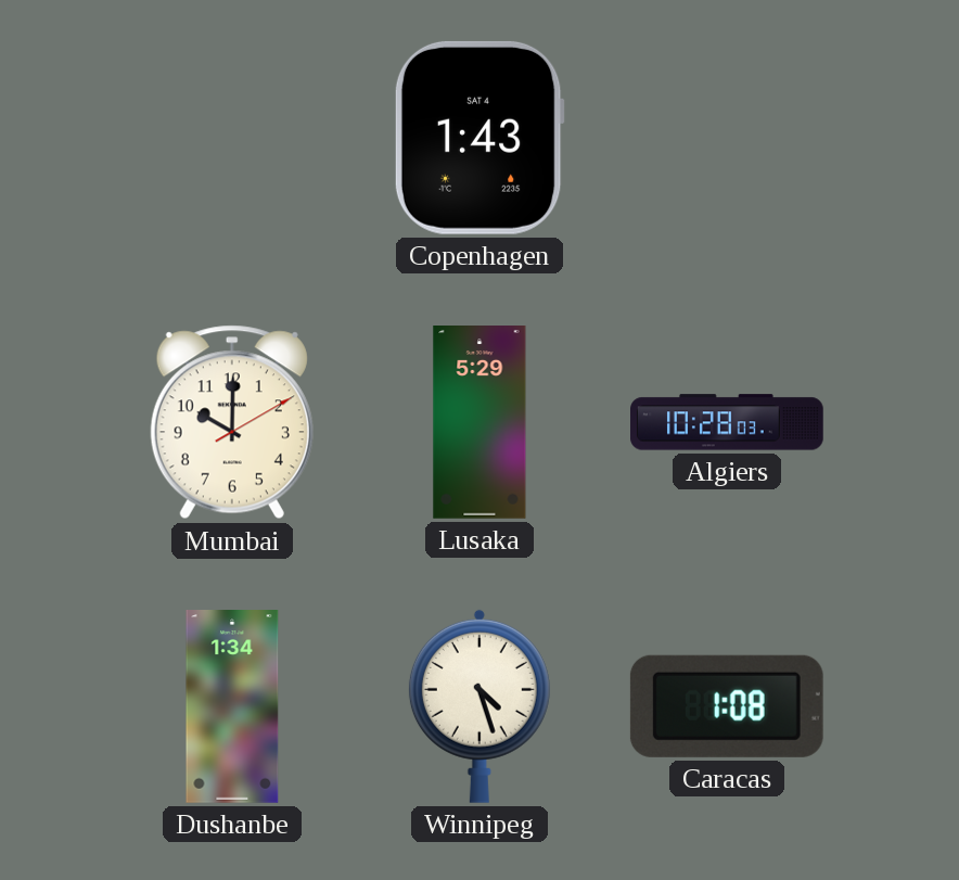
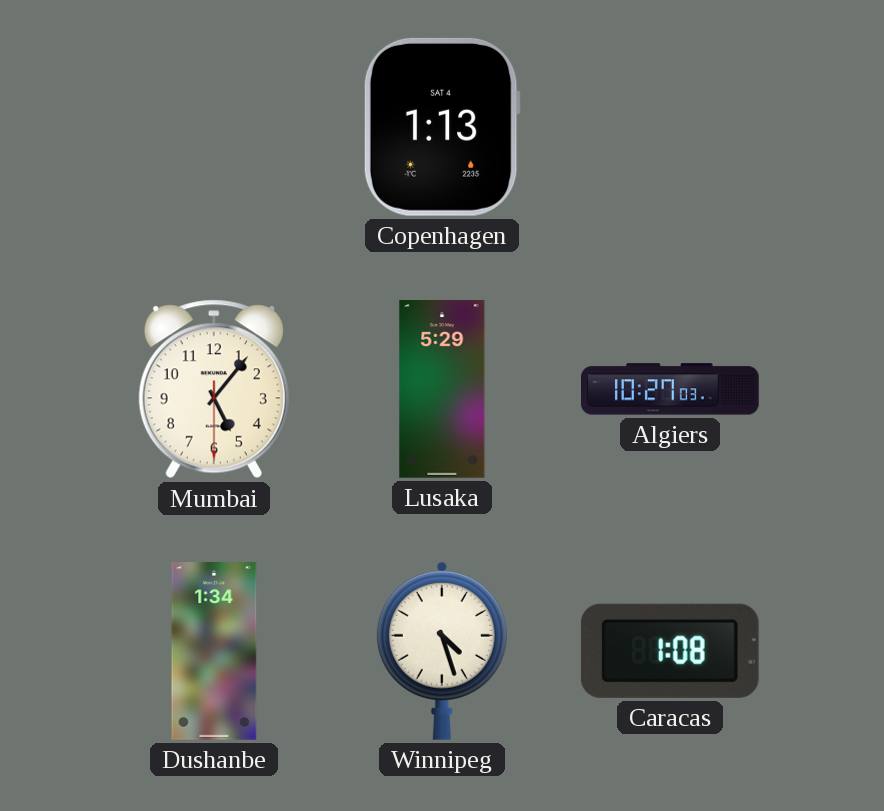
Copenhagen: 1:43 -> 1:13
Mumbai: 10:00 -> 5:06
Algiers: 10:28 -> 10:27
